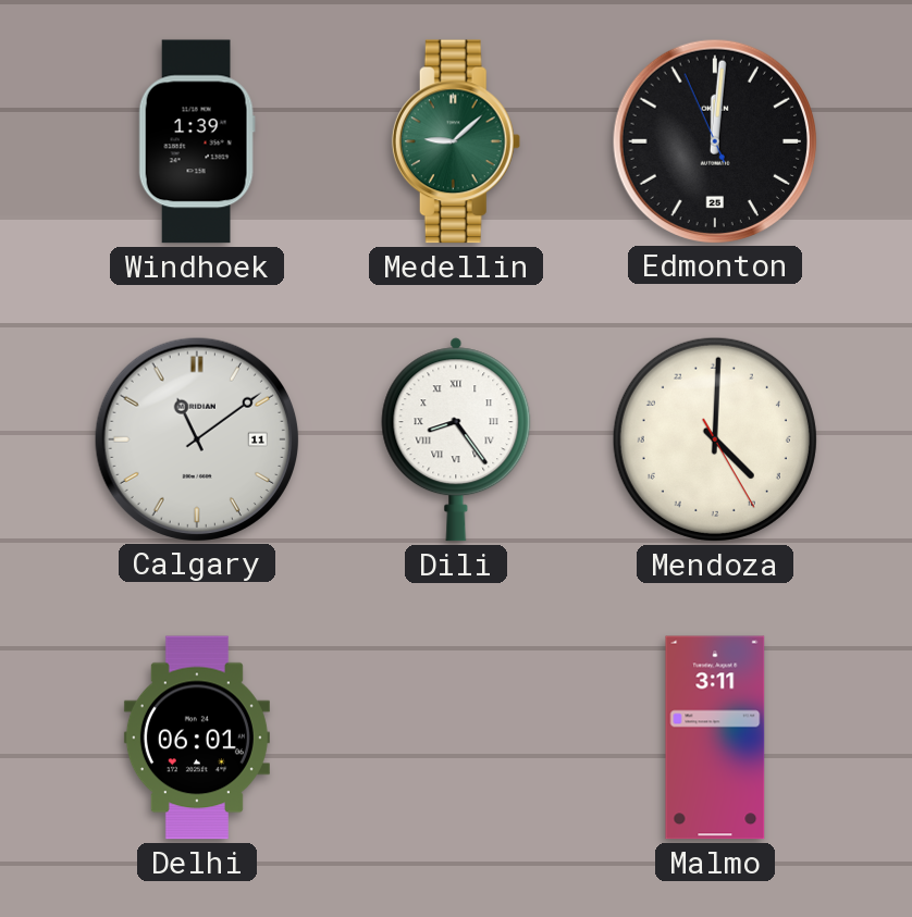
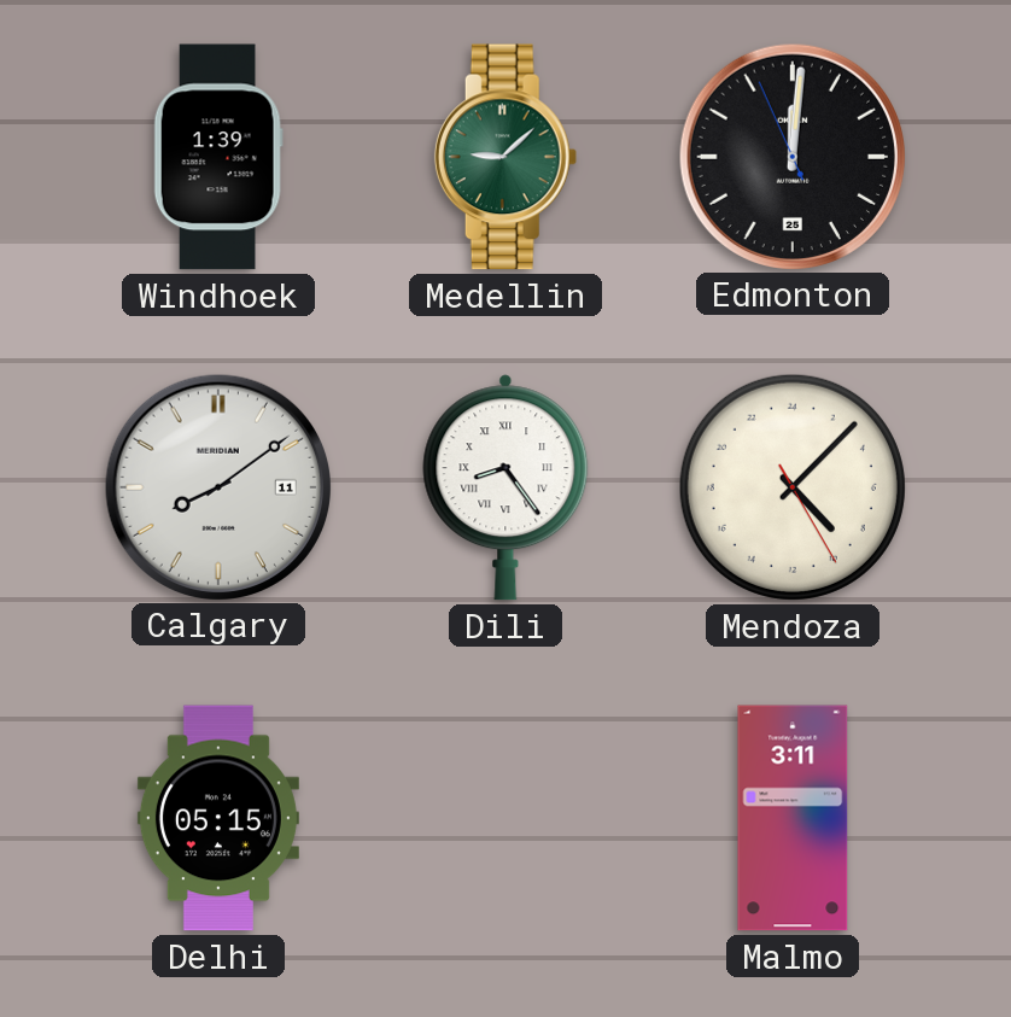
Calgary: 11:09 -> 8:09
Mendoza: 9:00 -> 9:07
Delhi: 06:01 -> 05:15
